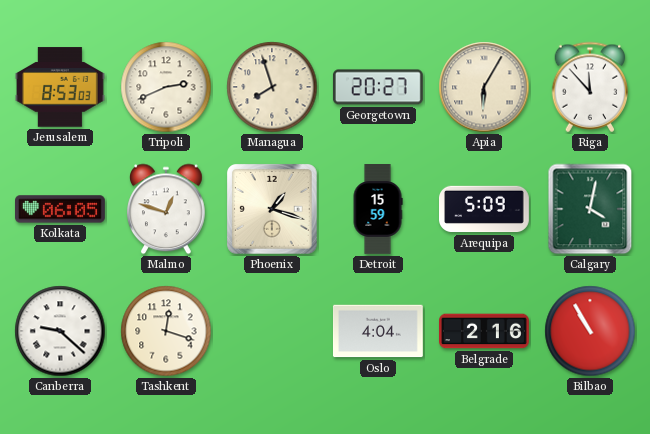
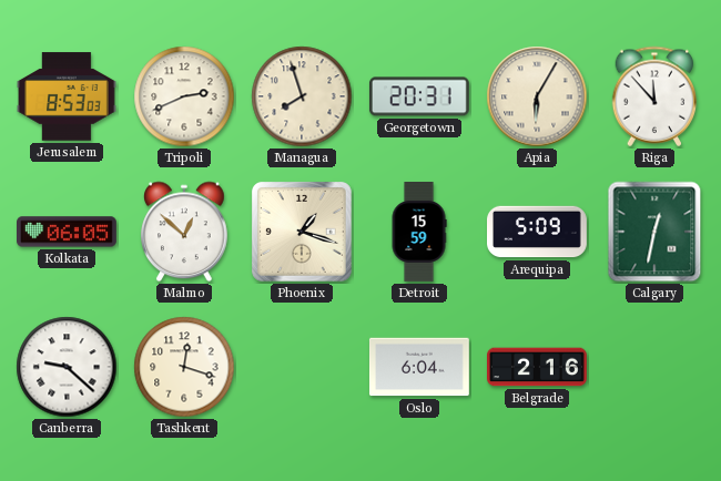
Georgetown: 20:27 -> 20:31
Malmo: 12:48 -> 12:52
Calgary: 4:02 -> 12:32
Oslo: 4:04 -> 6:04
Bilbao: 10:55 -> none
